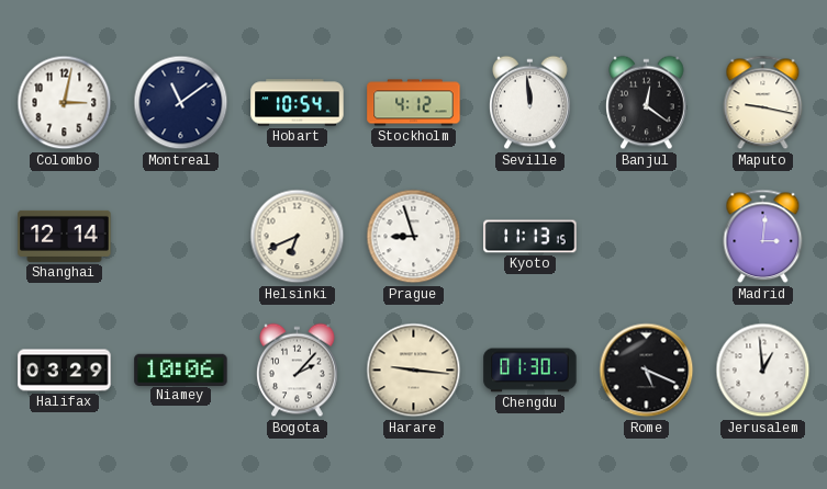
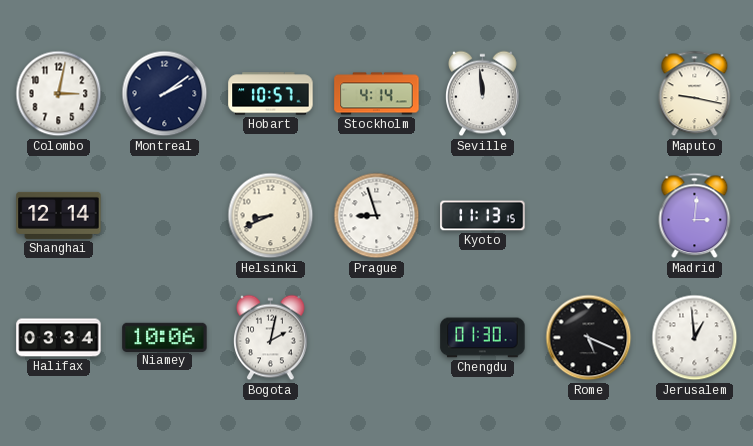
Montreal: 11:09 -> 2:09
Hobart: 10:54 -> 10:57
Stockholm: 4:12 -> 4:14
Banjul: 12:21 -> none
Helsinki: 6:41 -> 8:41
Halifax: 03:29 -> 03:34
Bogota: 2:07 -> 2:02
Harare: 9:16 -> none
